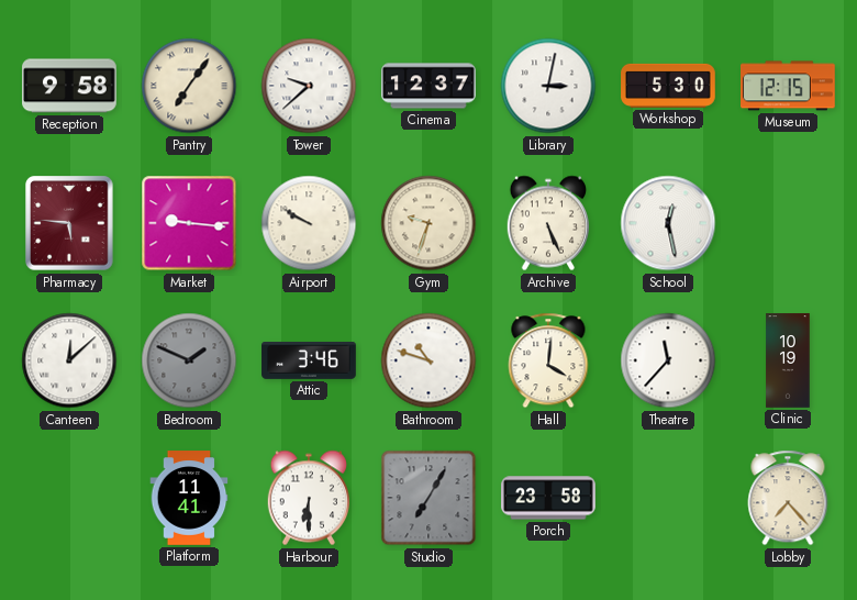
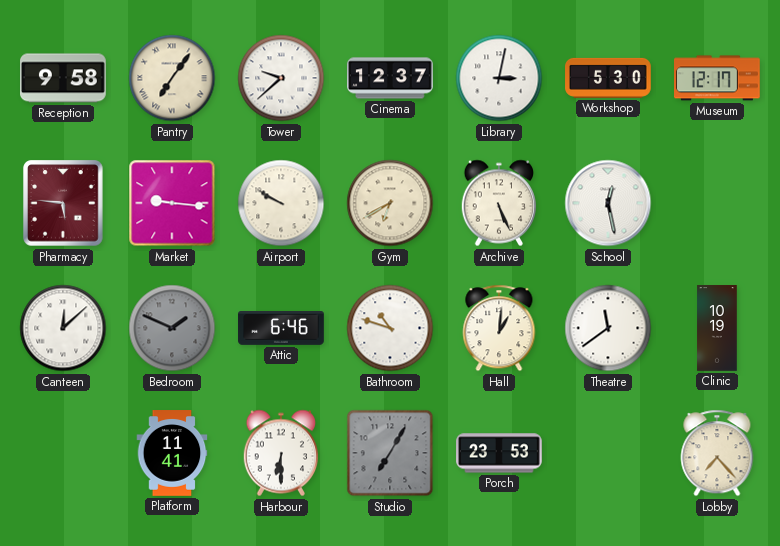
Museum: 12:15 -> 12:17
Gym: 9:33 -> 6:40
Attic: 3:46 -> 6:46
Hall: 4:01 -> 1:01
Theatre: 11:37 -> 11:39
Porch: 23:58 -> 23:53
